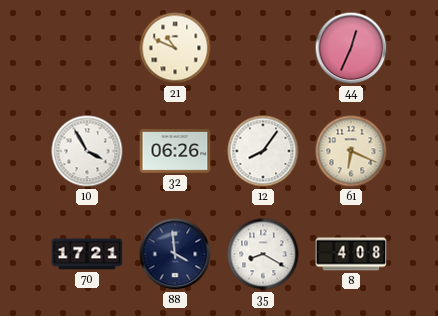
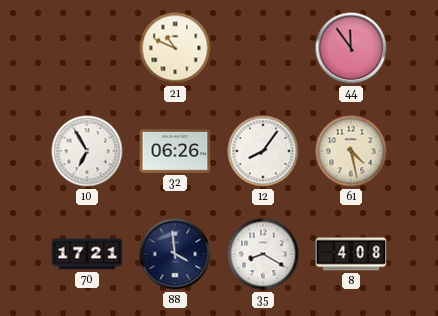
44: 12:34 -> 11:54
10: 3:55 -> 6:55
61: 6:19 -> 4:28
